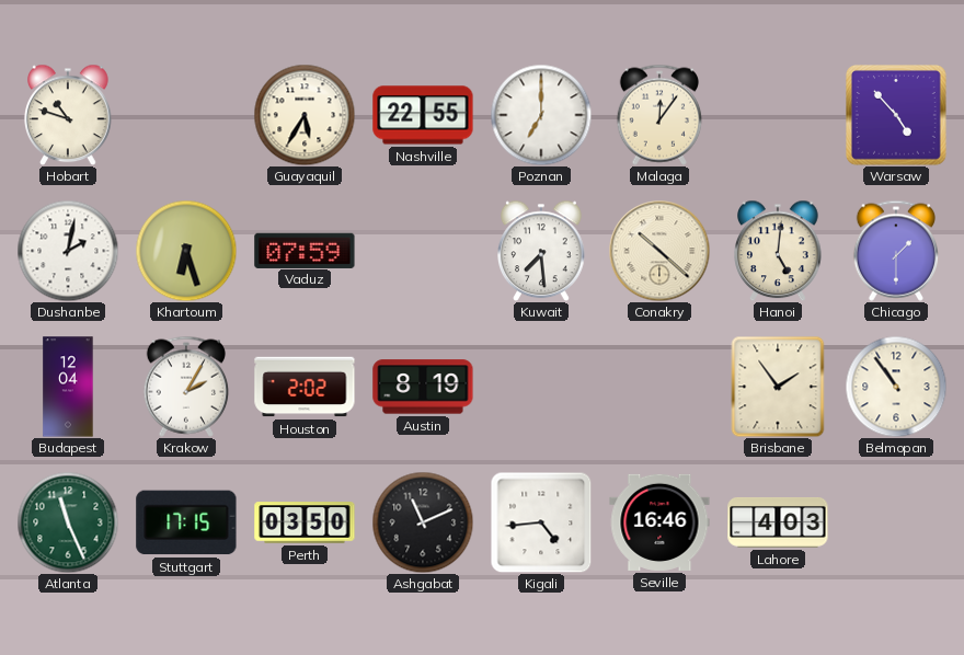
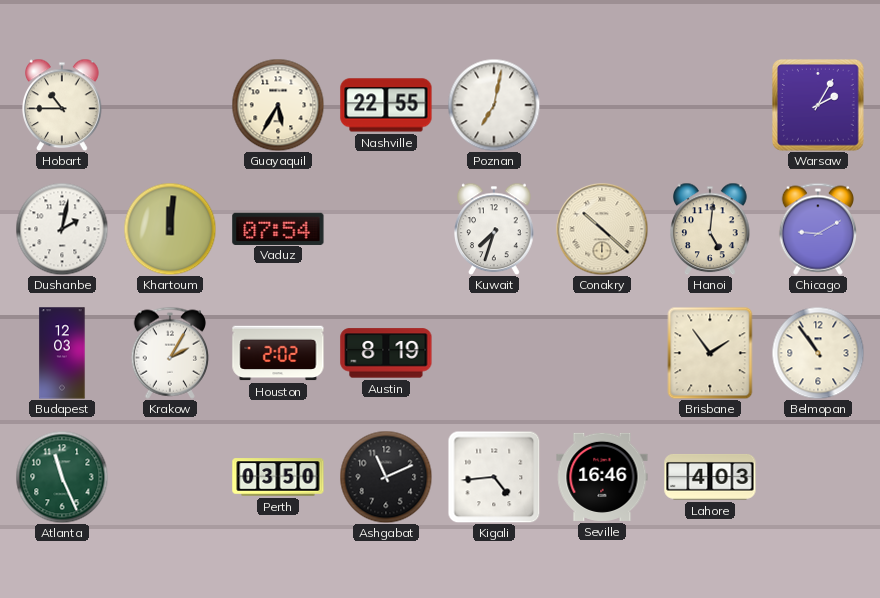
Hobart: 10:48 -> 10:45
Poznan: 7:00 -> 7:02
Malaga: 12:06 -> none
Warsaw: 4:53 -> 2:05
Khartoum: 6:27 -> 12:01
Vaduz: 07:59 -> 07:54
Kuwait: 7:29 -> 7:33
Chicago: 1:30 -> 9:10
Budapest: 12:04 -> 12:03
Stuttgart: 17:15 -> none
